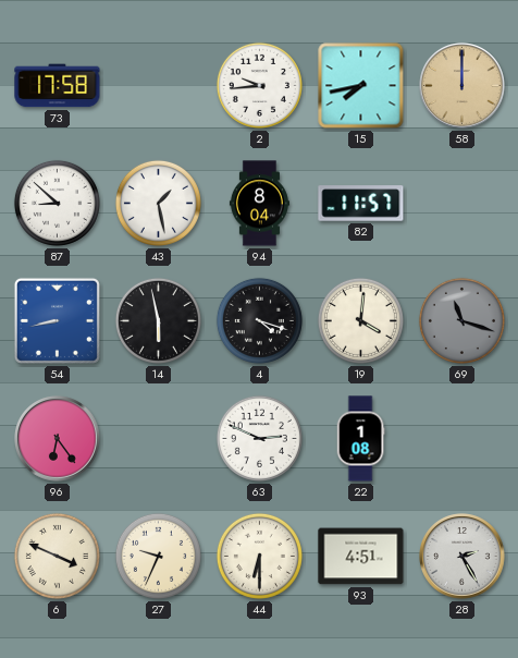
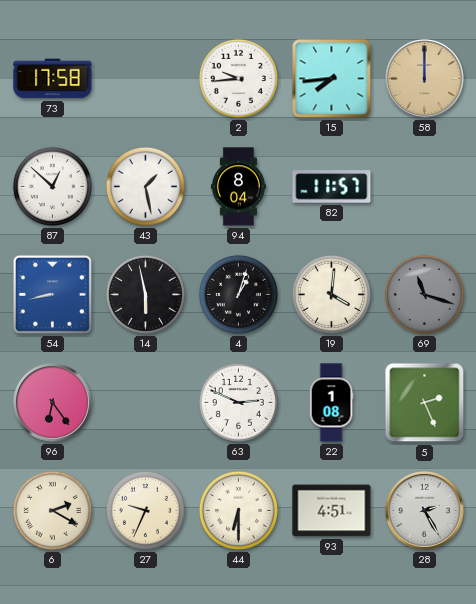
15: 7:43 -> 7:44
87: 8:52 -> 12:52
4: 4:18 -> 1:03
5: none -> 2:26
6: 3:49 -> 2:20
